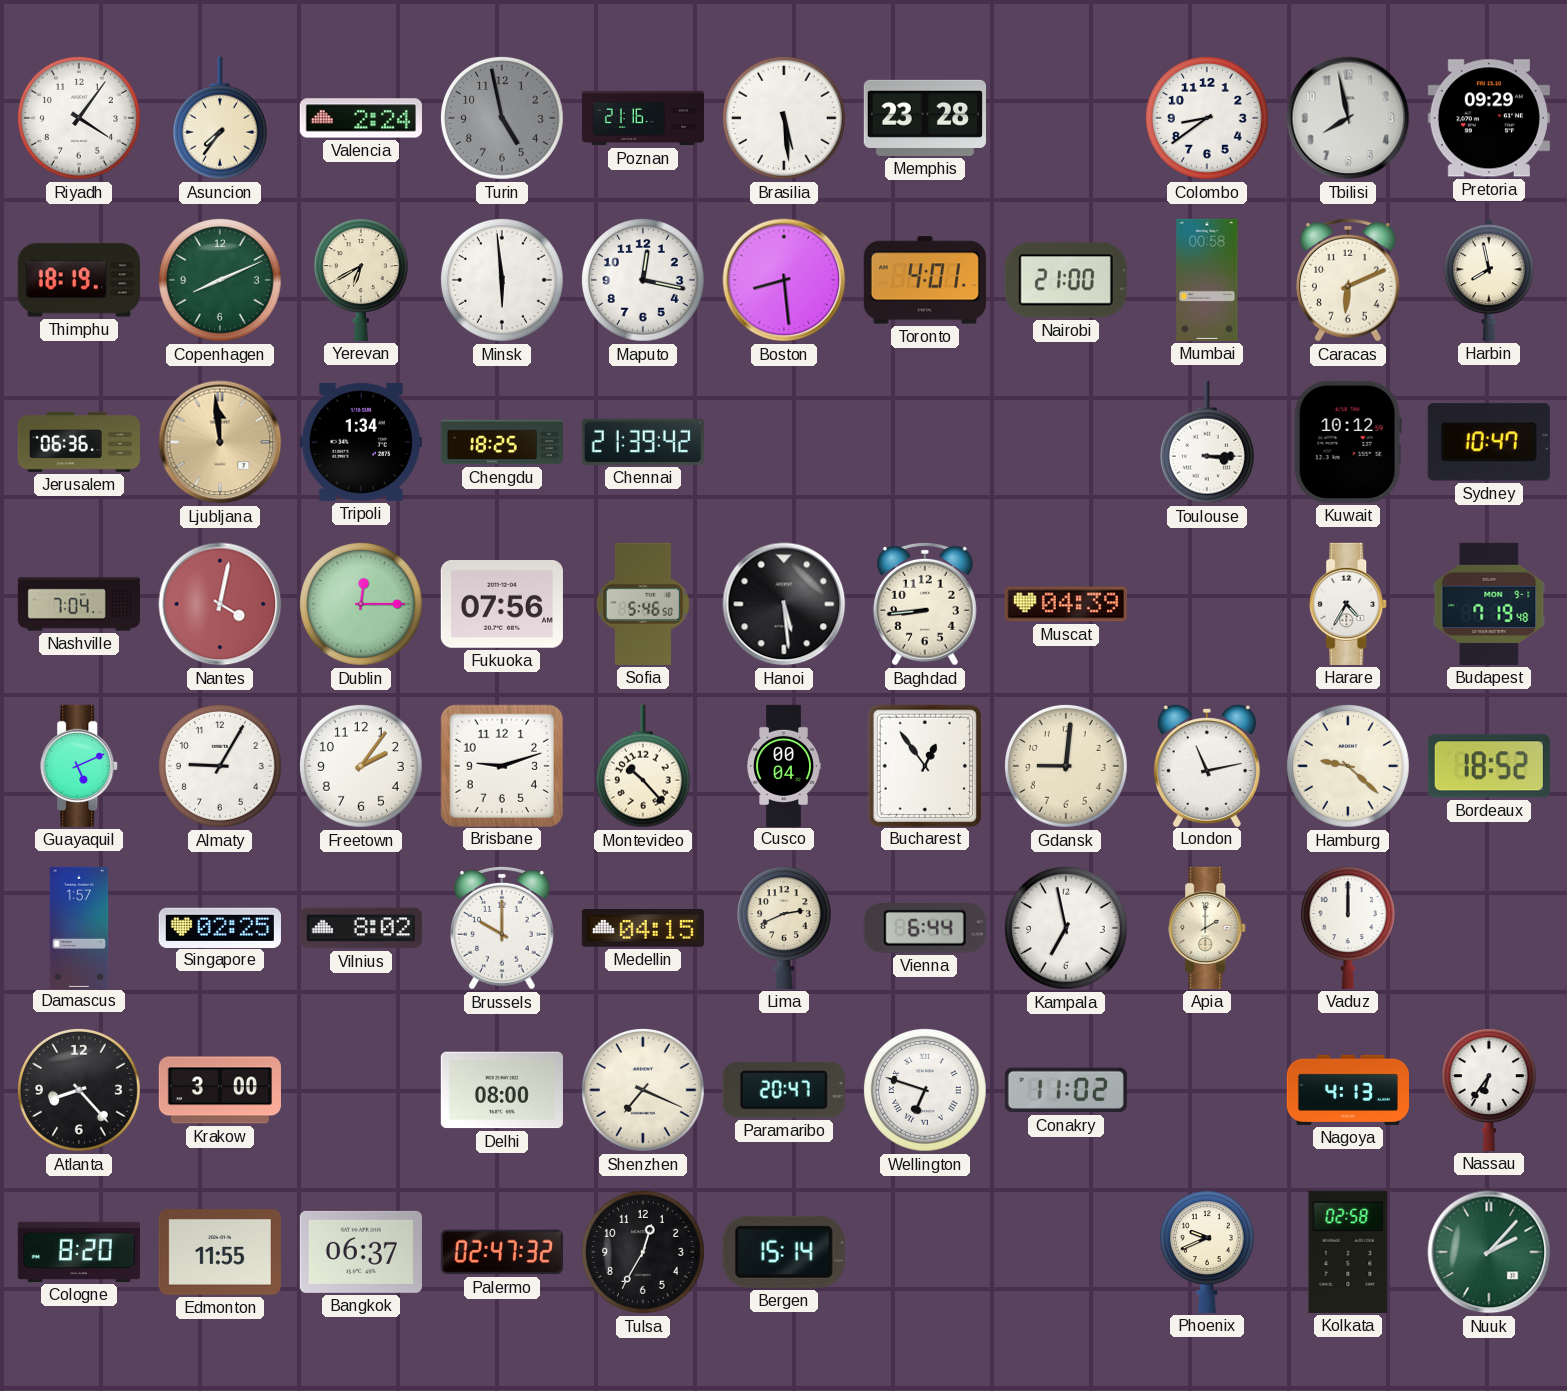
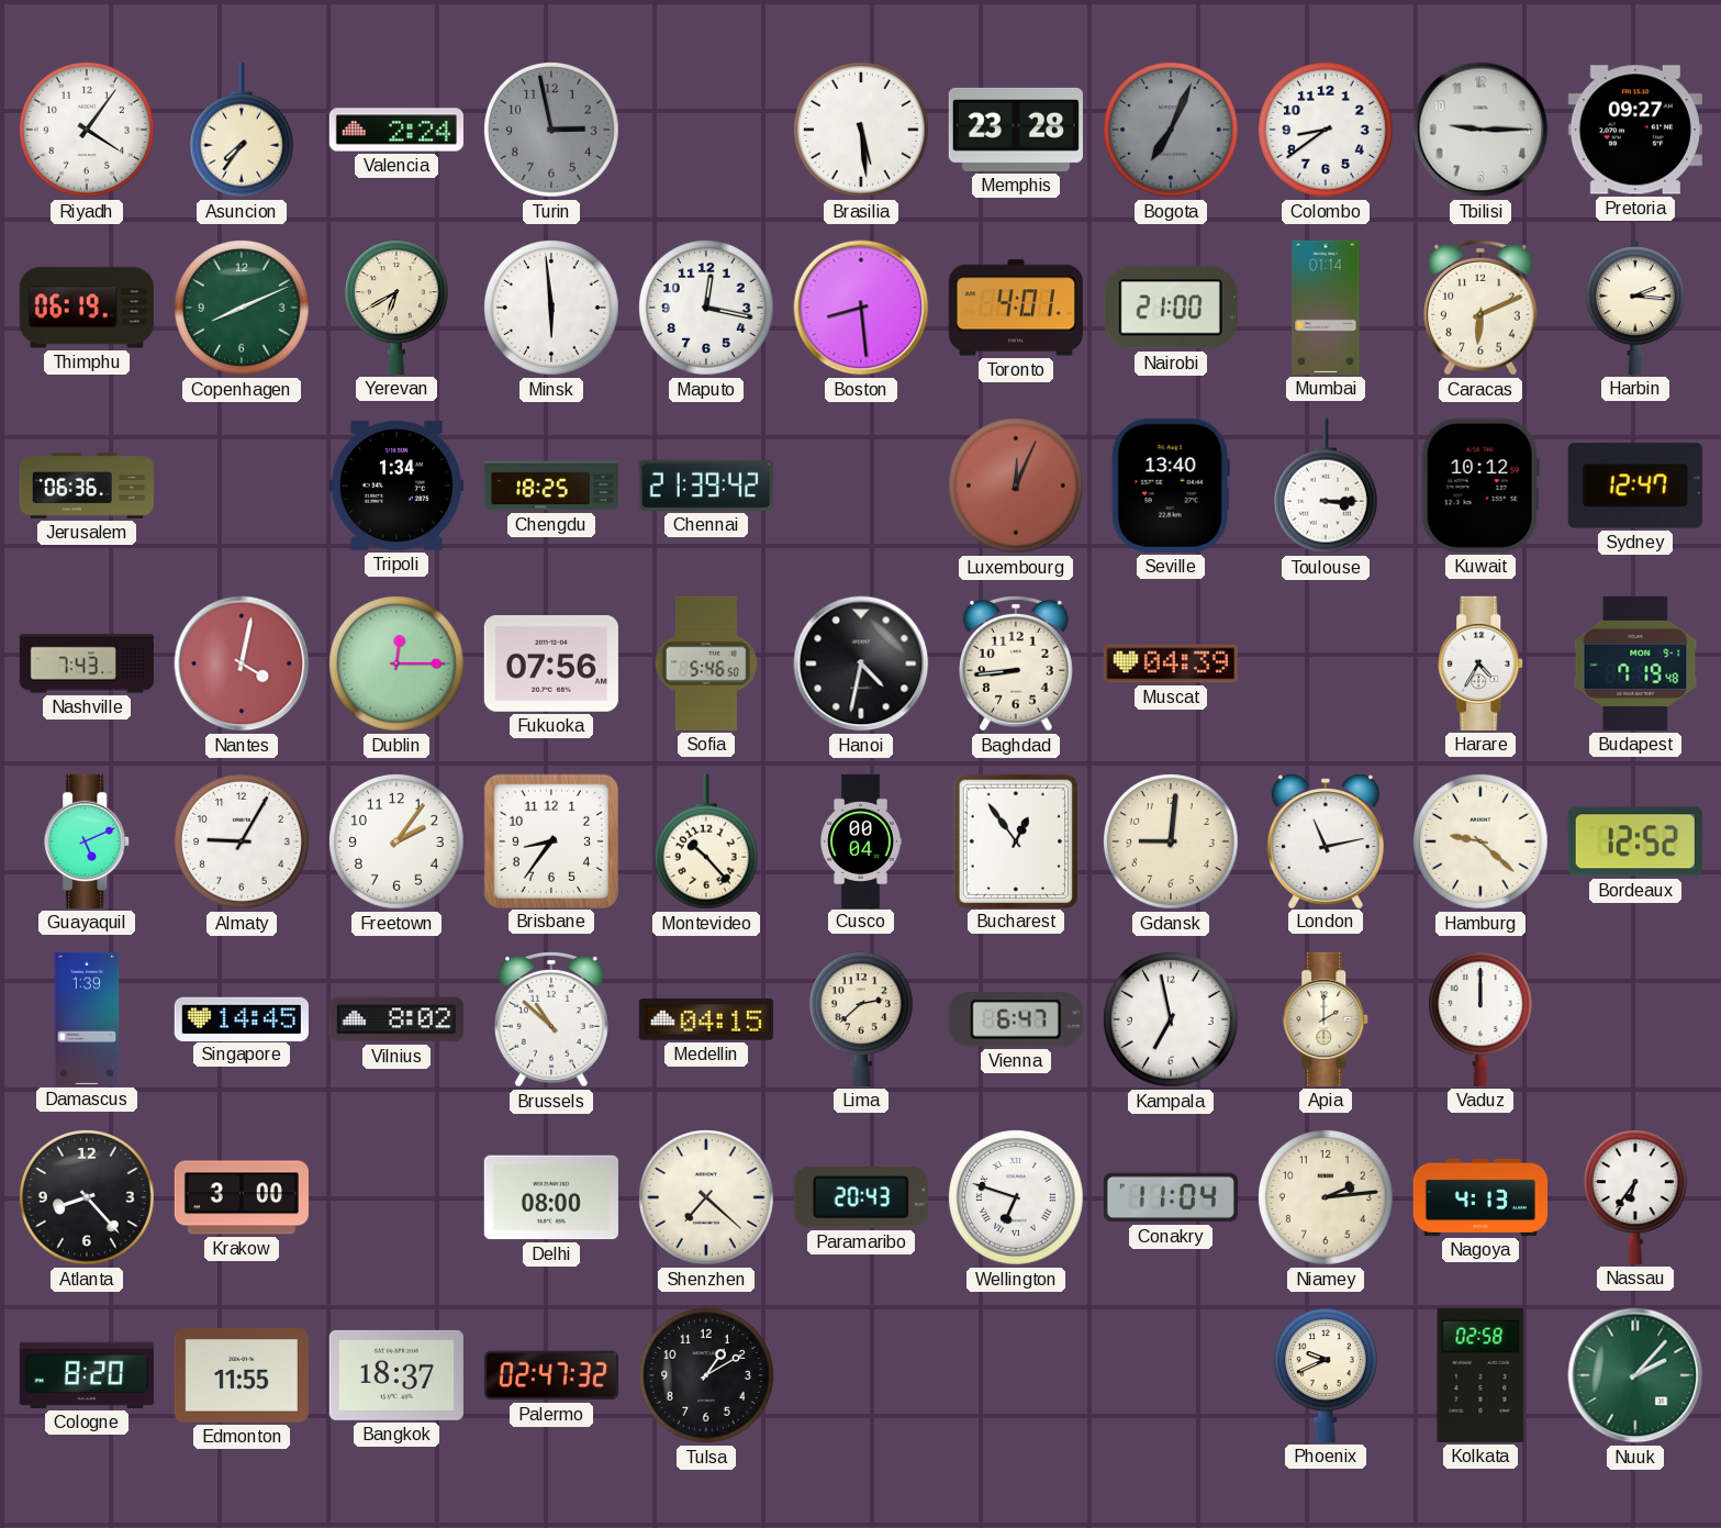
Turin: 4:58 -> 2:58
Poznan: 21:16 -> none
Bogota: none -> 7:04
Tbilisi: 7:58 -> 9:15
Pretoria: 09:29 -> 09:27
Thimphu: 18:19 -> 06:19
Mumbai: 00:58 -> 01:14
Harbin: 7:58 -> 2:16
Ljubljana: 11:59 -> none
Luxembourg: none -> 12:04
Seville: none -> 13:40
Sydney: 10:47 -> 12:47
Nashville: 7:04 -> 7:43
Hanoi: 5:29 -> 4:32
Brisbane: 9:12 -> 8:36
Bordeaux: 18:52 -> 12:52
Damascus: 1:57 -> 1:39
Singapore: 02:25 -> 14:45
Brussels: 10:00 -> 10:52
Lima: 2:41 -> 2:38
Vienna: 6:44 -> 6:47
Shenzhen: 7:19 -> 7:22
Paramaribo: 20:47 -> 20:43
Conakry: 11:02 -> 11:04
Niamey: none -> 2:14
Bangkok: 06:37 -> 18:37
Tulsa: 12:35 -> 1:10
Bergen: 15:14 -> none
